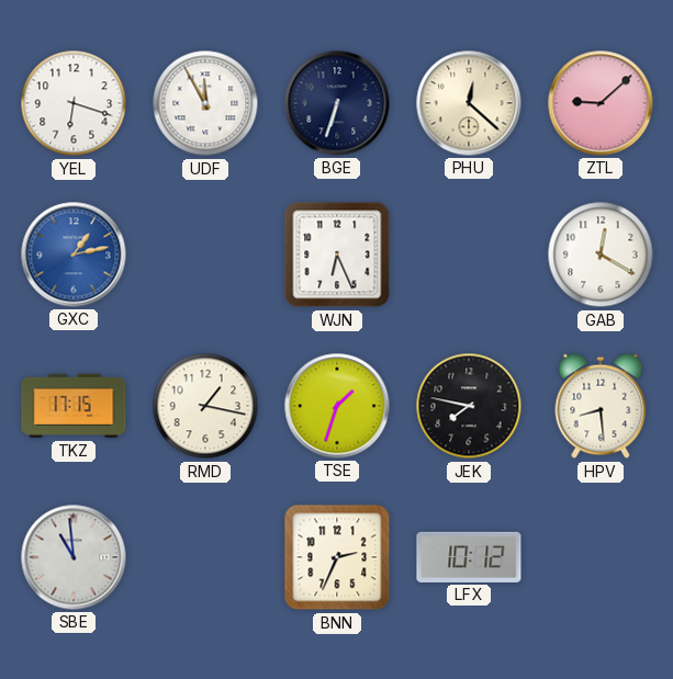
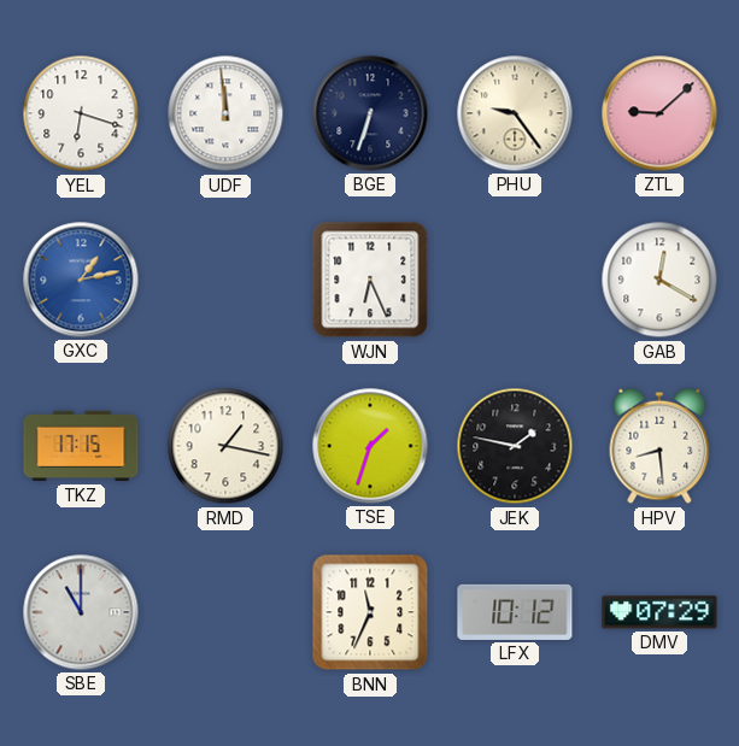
UDF: 11:55 -> 11:59
PHU: 12:22 -> 9:24
JEK: 7:47 -> 1:47
SBE: 10:59 -> 11:00
BNN: 2:34 -> 11:34
DMV: none -> 07:29
